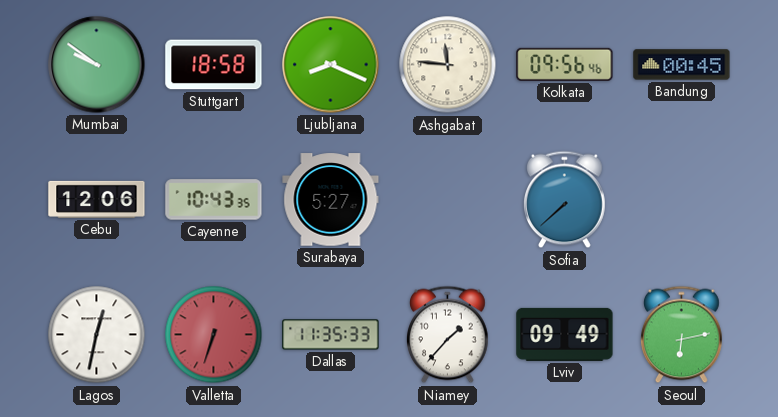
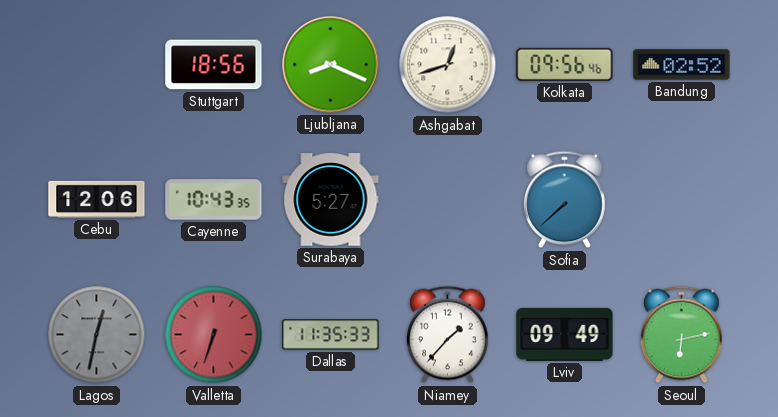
Mumbai: 9:51 -> none
Stuttgart: 18:58 -> 18:56
Ashgabat: 11:46 -> 12:42
Bandung: 00:45 -> 02:52
Lagos dial: white -> grey
